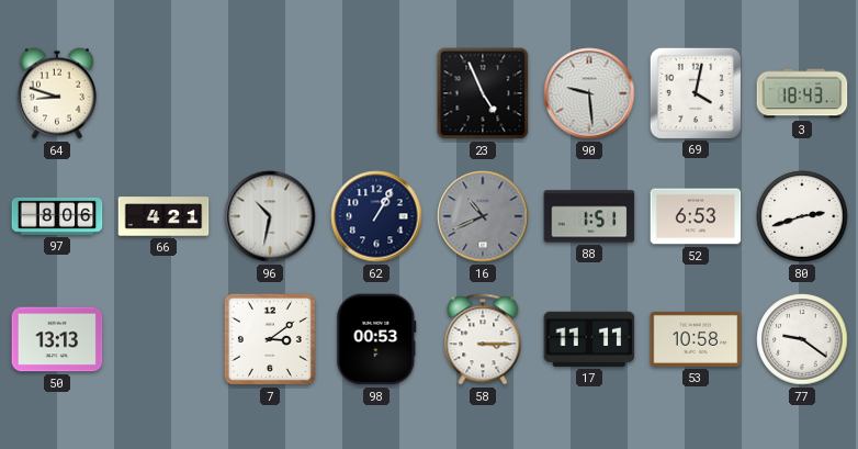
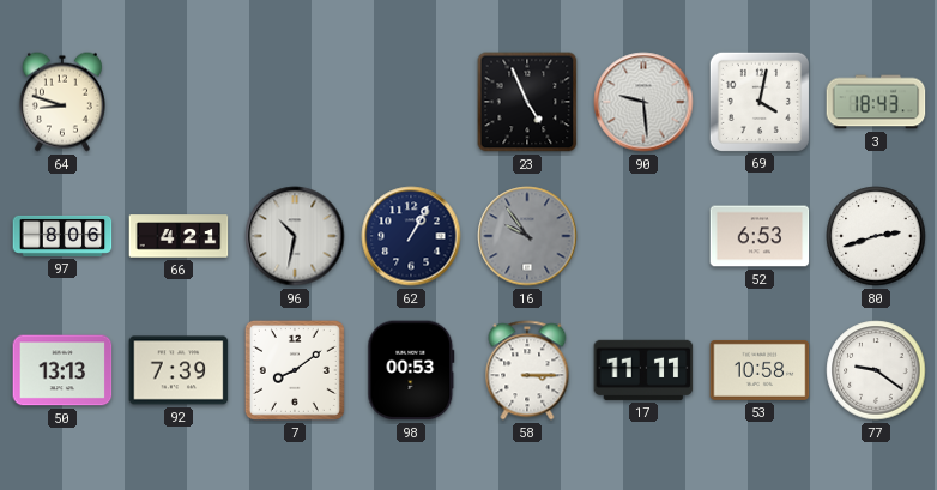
16: 10:41 -> 9:54
88: 1:51 -> none
92: none -> 7:39
7: 3:09 -> 8:09
